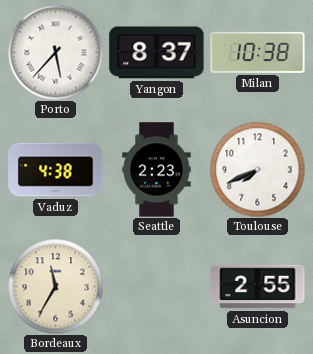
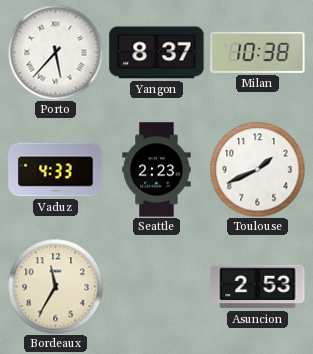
Vaduz: 4:38 -> 4:33
Toulouse: 7:41 -> 1:41
Asuncion: 2:55 -> 2:53
